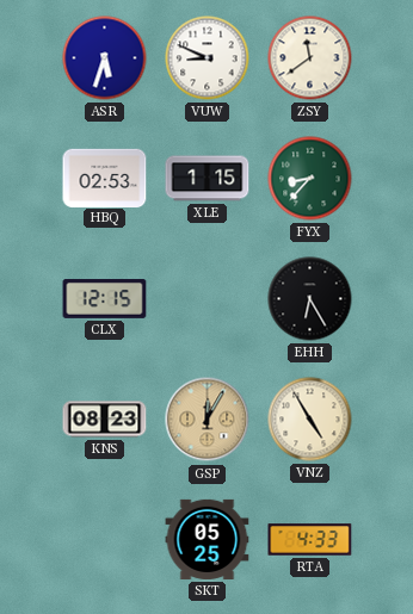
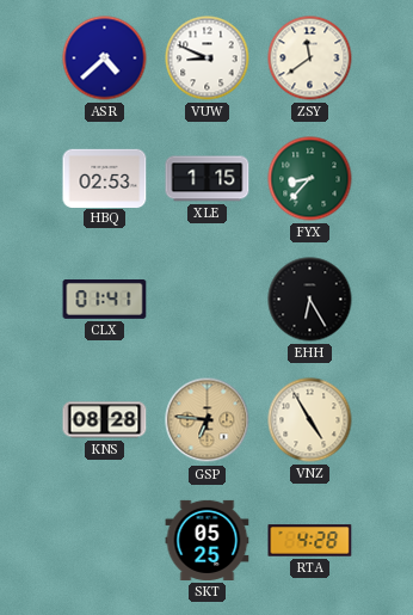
ASR: 5:33 -> 4:38
CLX: 12:15 -> 01:41
KNS: 08:23 -> 08:28
GSP: 12:05 -> 6:46
RTA: 4:33 -> 4:28
